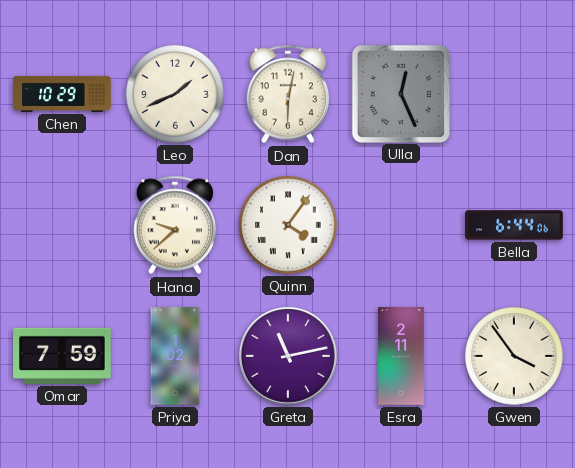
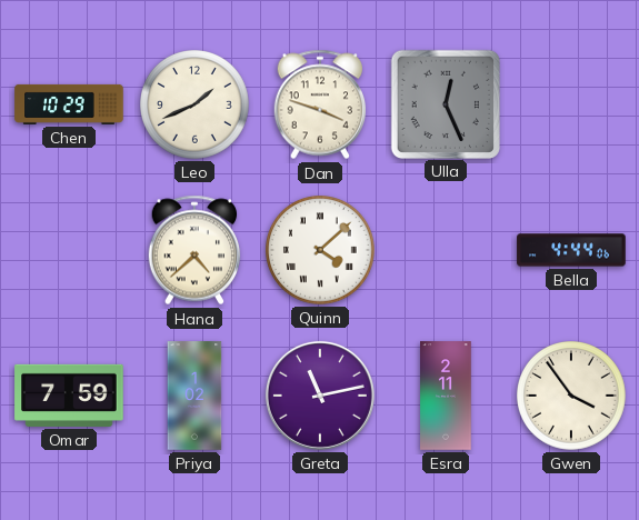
Dan: 6:02 -> 3:48
Hana: 9:38 -> 4:38
Quinn: 4:06 -> 4:08
Bella: 6:44 -> 4:44
